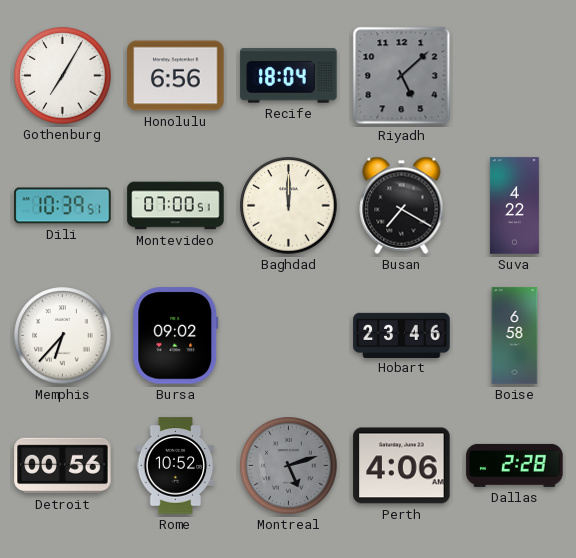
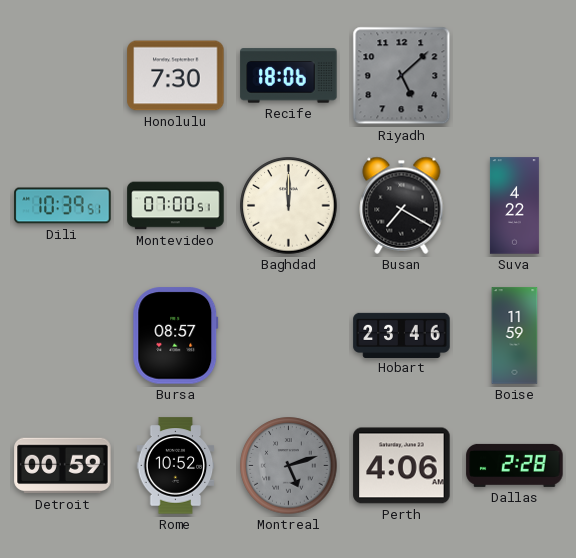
Gothenburg: 7:05 -> none
Honolulu: 6:56 -> 7:30
Recife: 18:04 -> 18:06
Memphis: 6:37 -> none
Bursa: 09:02 -> 08:57
Boise: 6:58 -> 11:59
Detroit: 00:56 -> 00:59
